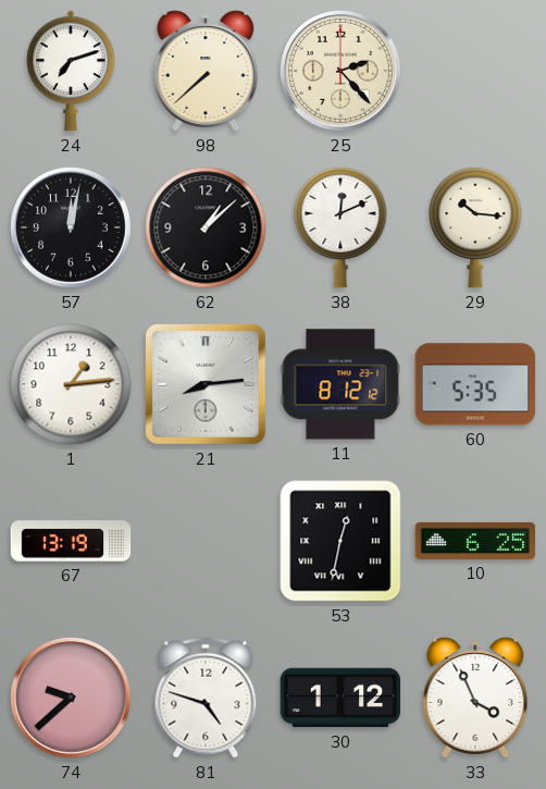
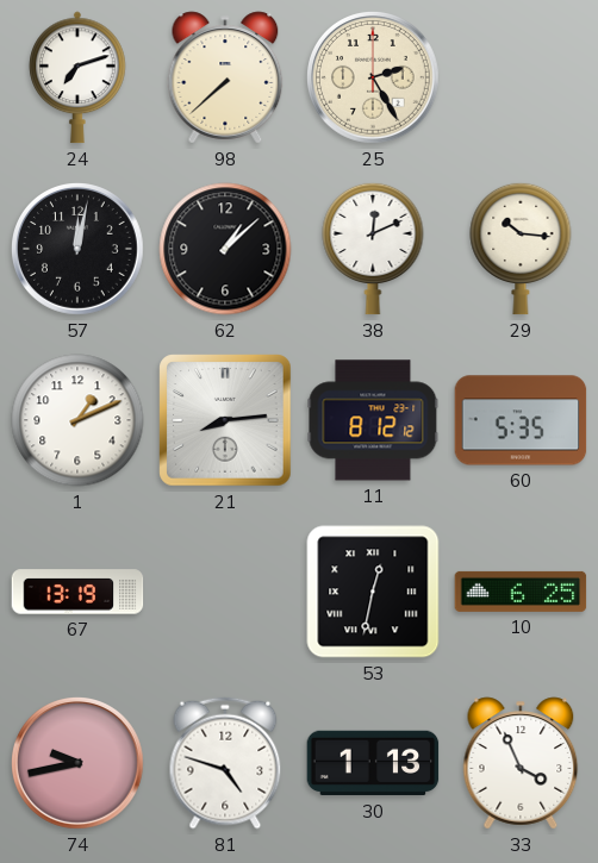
25: 2:23 -> 2:25
1: 1:14 -> 1:11
74: 9:38 -> 9:43
30: 1:12 -> 1:13
